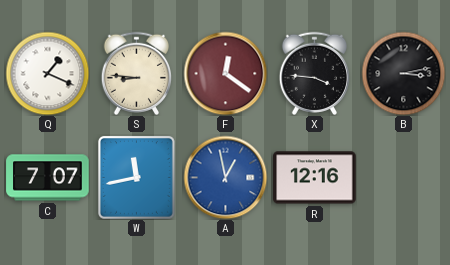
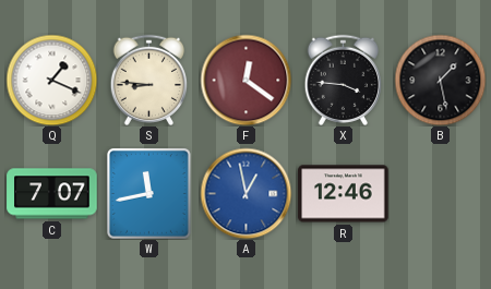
B: 3:13 -> 1:28
R: 12:16 -> 12:46
